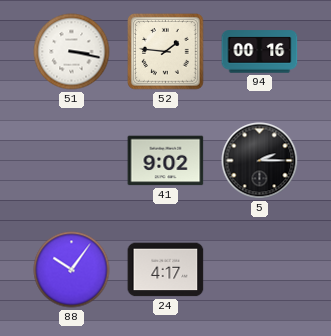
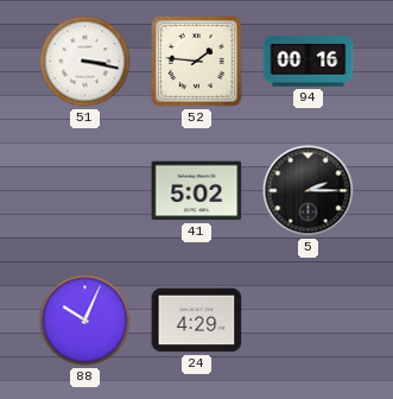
41: 9:02 -> 5:02
88: 10:06 -> 10:04
24: 4:17 -> 4:29
